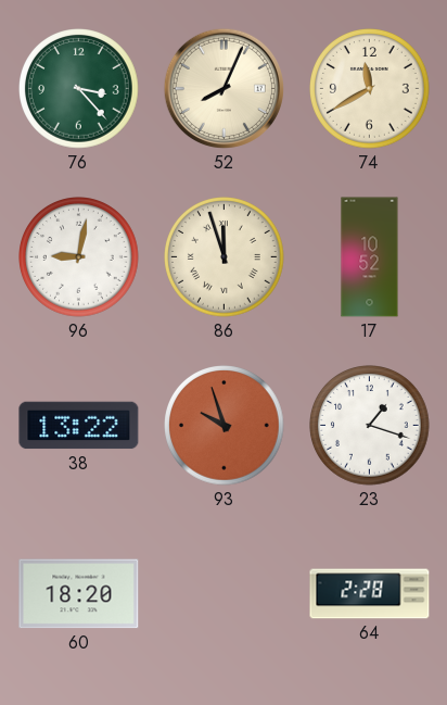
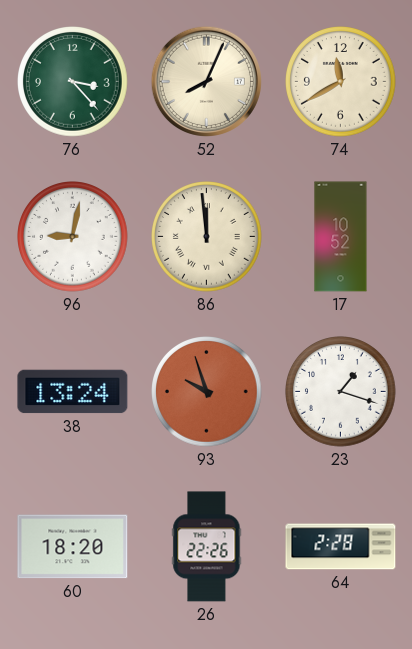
86: 11:57 -> 11:59
38: 13:22 -> 13:24
26: none -> 22:26
